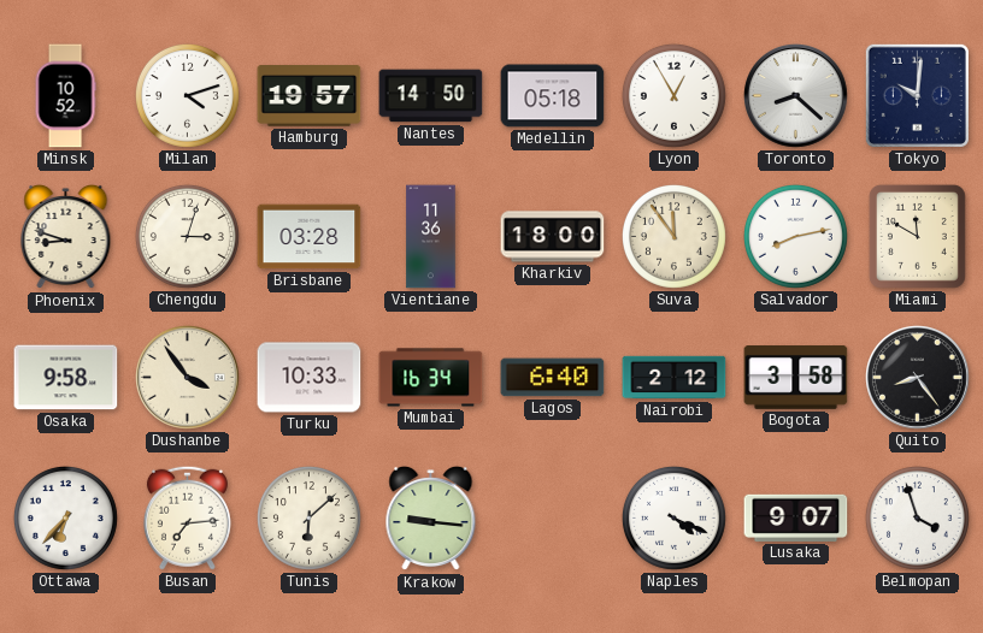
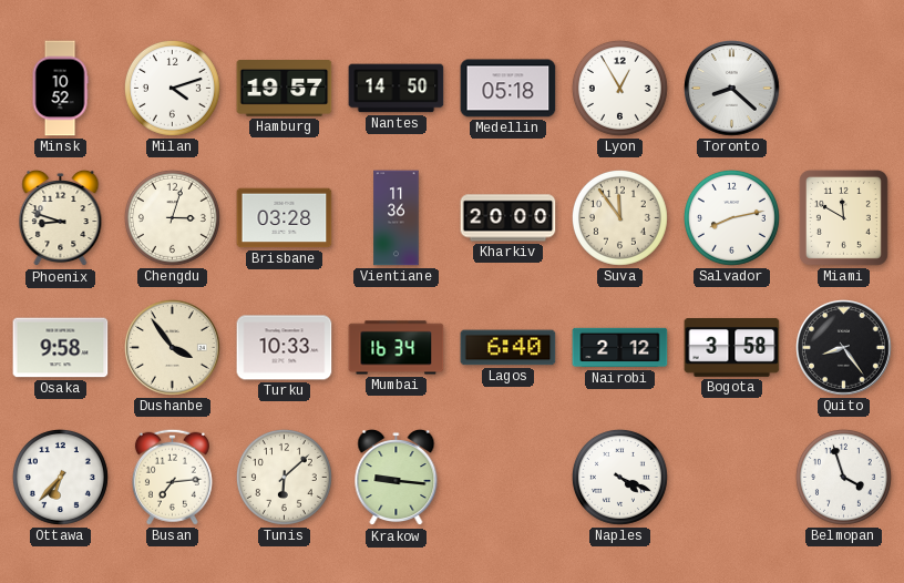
Tokyo: 10:01 -> none
Kharkiv: 18:00 -> 20:00
Lusaka: 9:07 -> none
